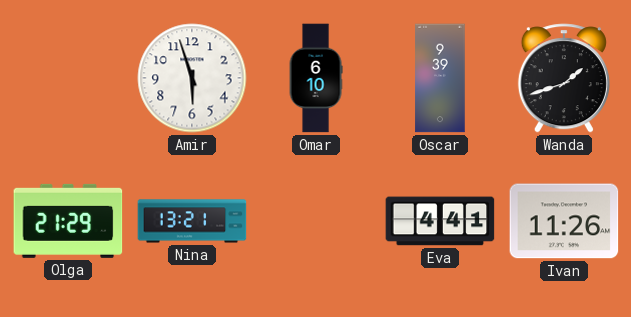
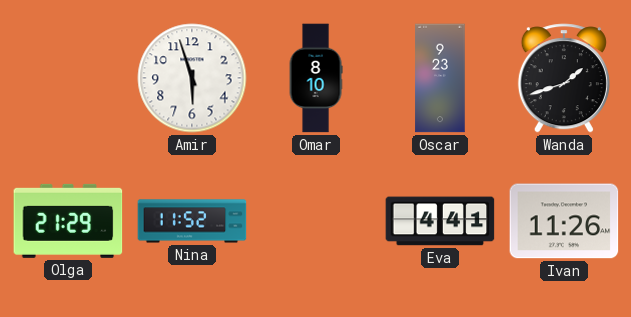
Omar: 6:10 -> 8:10
Oscar: 9:39 -> 9:23
Nina: 13:21 -> 11:52
